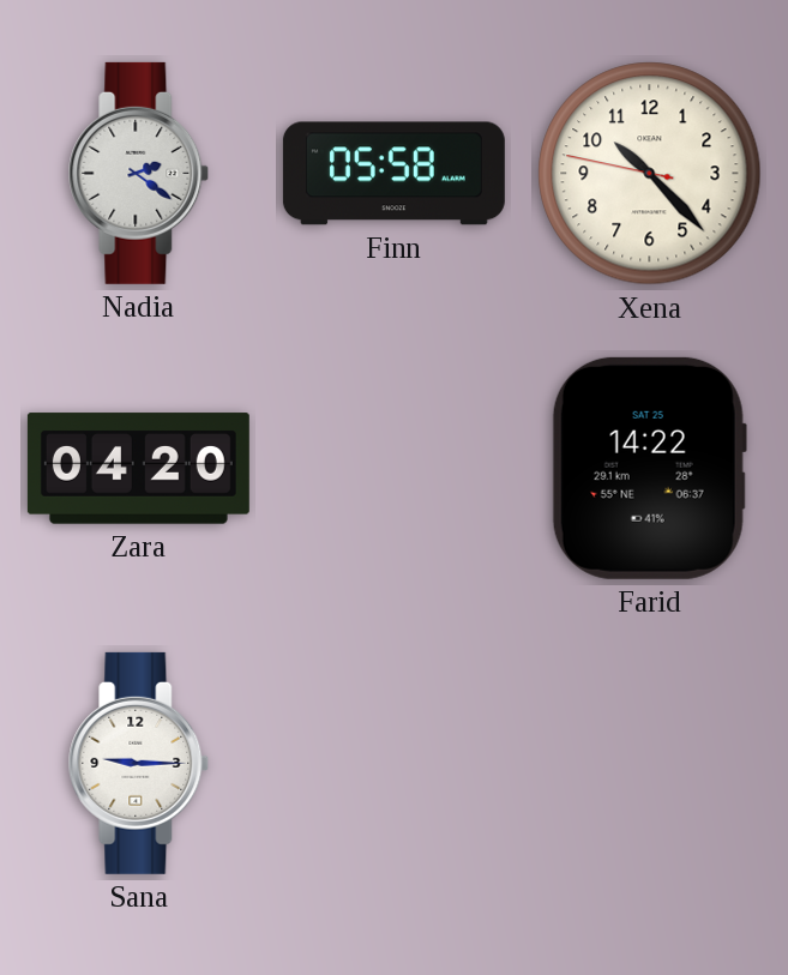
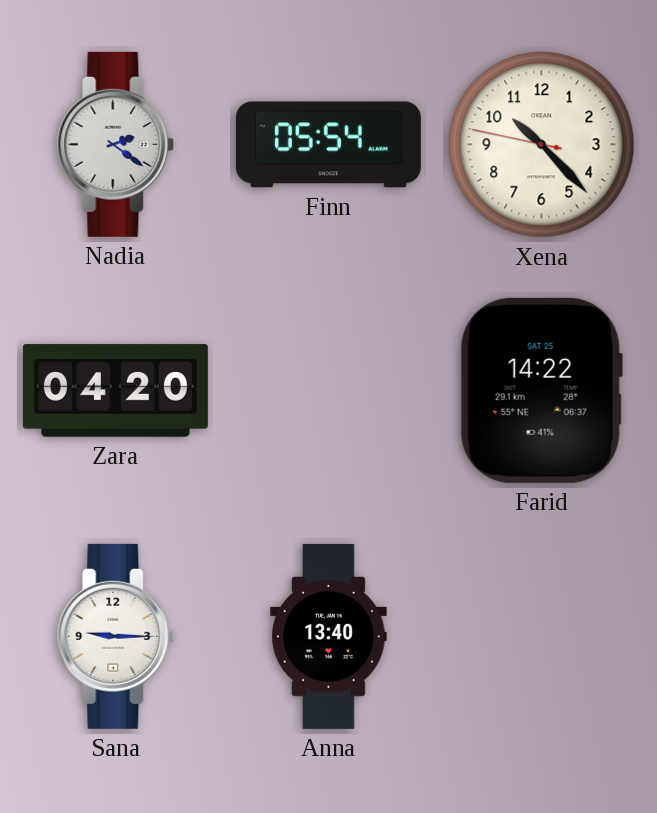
Finn: 05:58 -> 05:54
Anna: none -> 13:40
